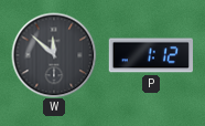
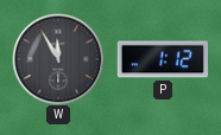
W: 11:52 -> 11:55
